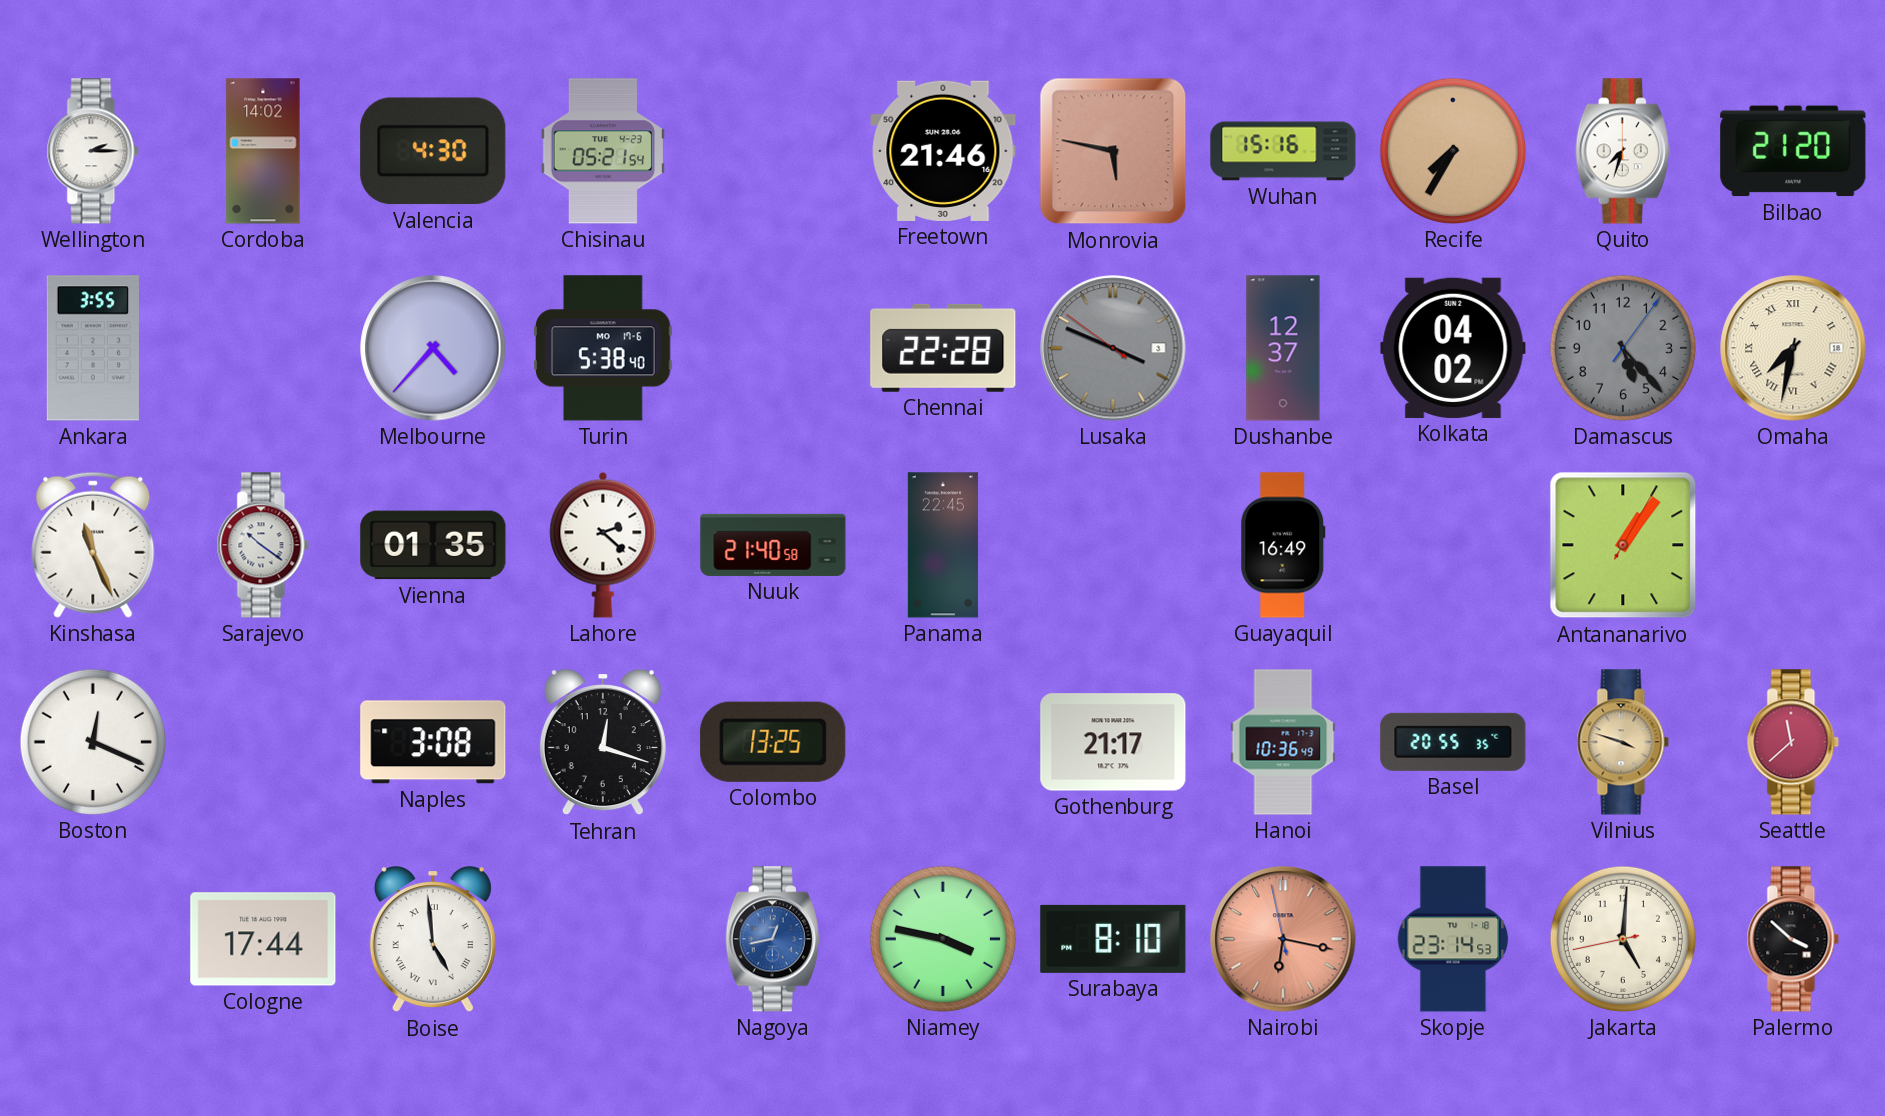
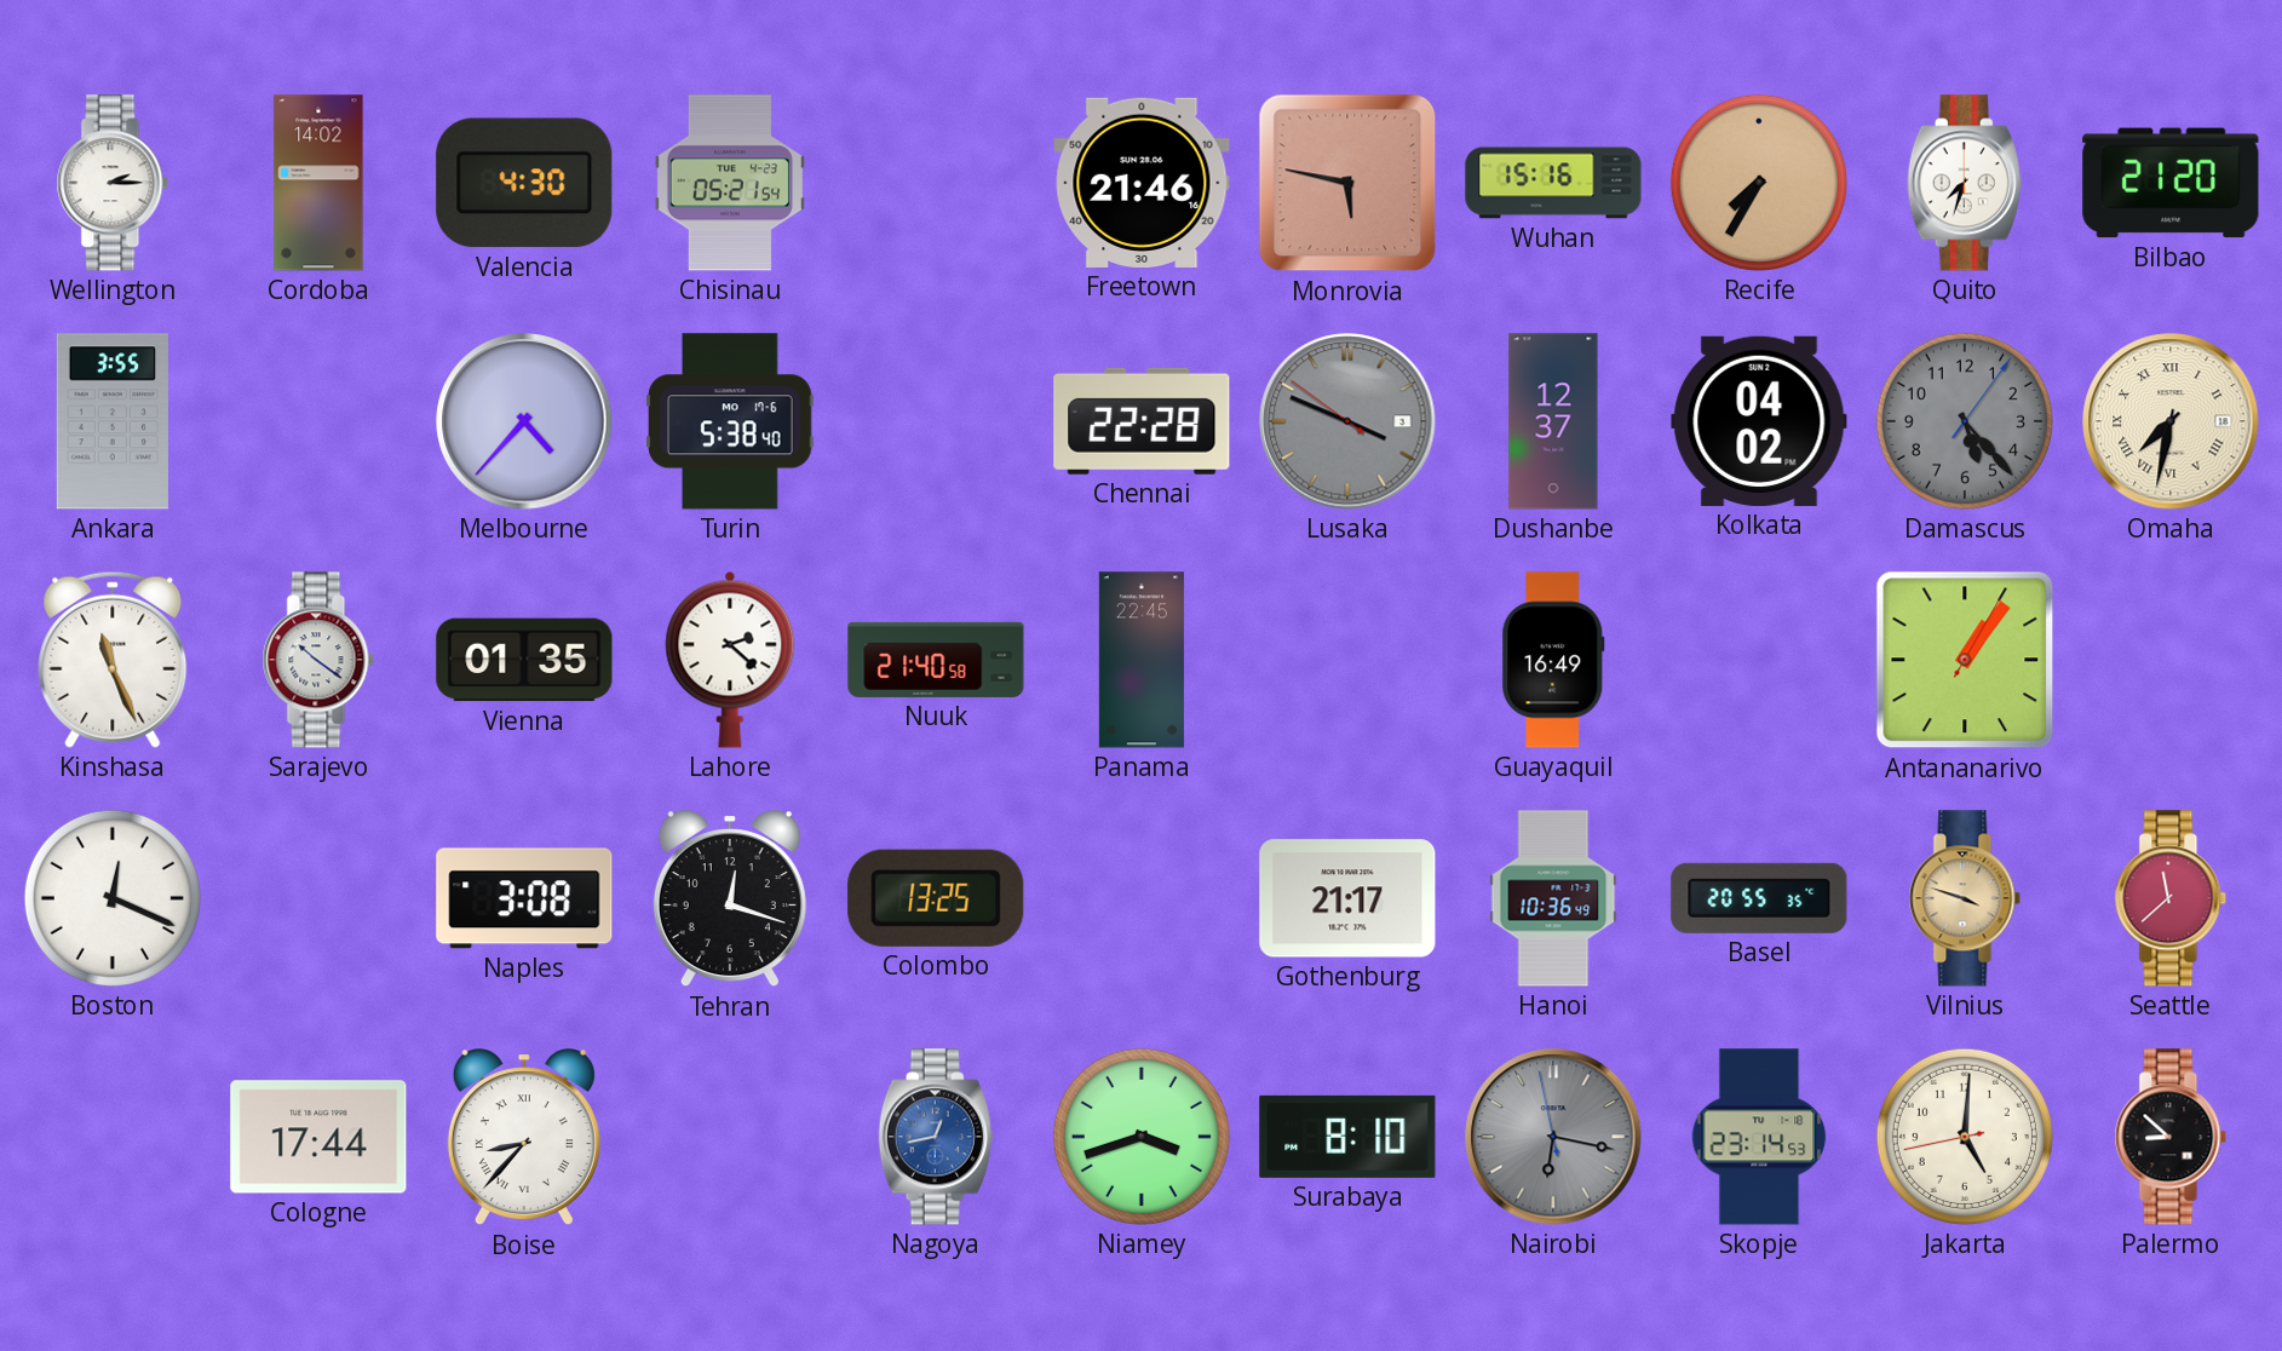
Boise: 4:59 -> 8:37
Niamey: 3:47 -> 3:42
Nairobi dial: salmon -> grey
Palermo: 3:52 -> 8:52
